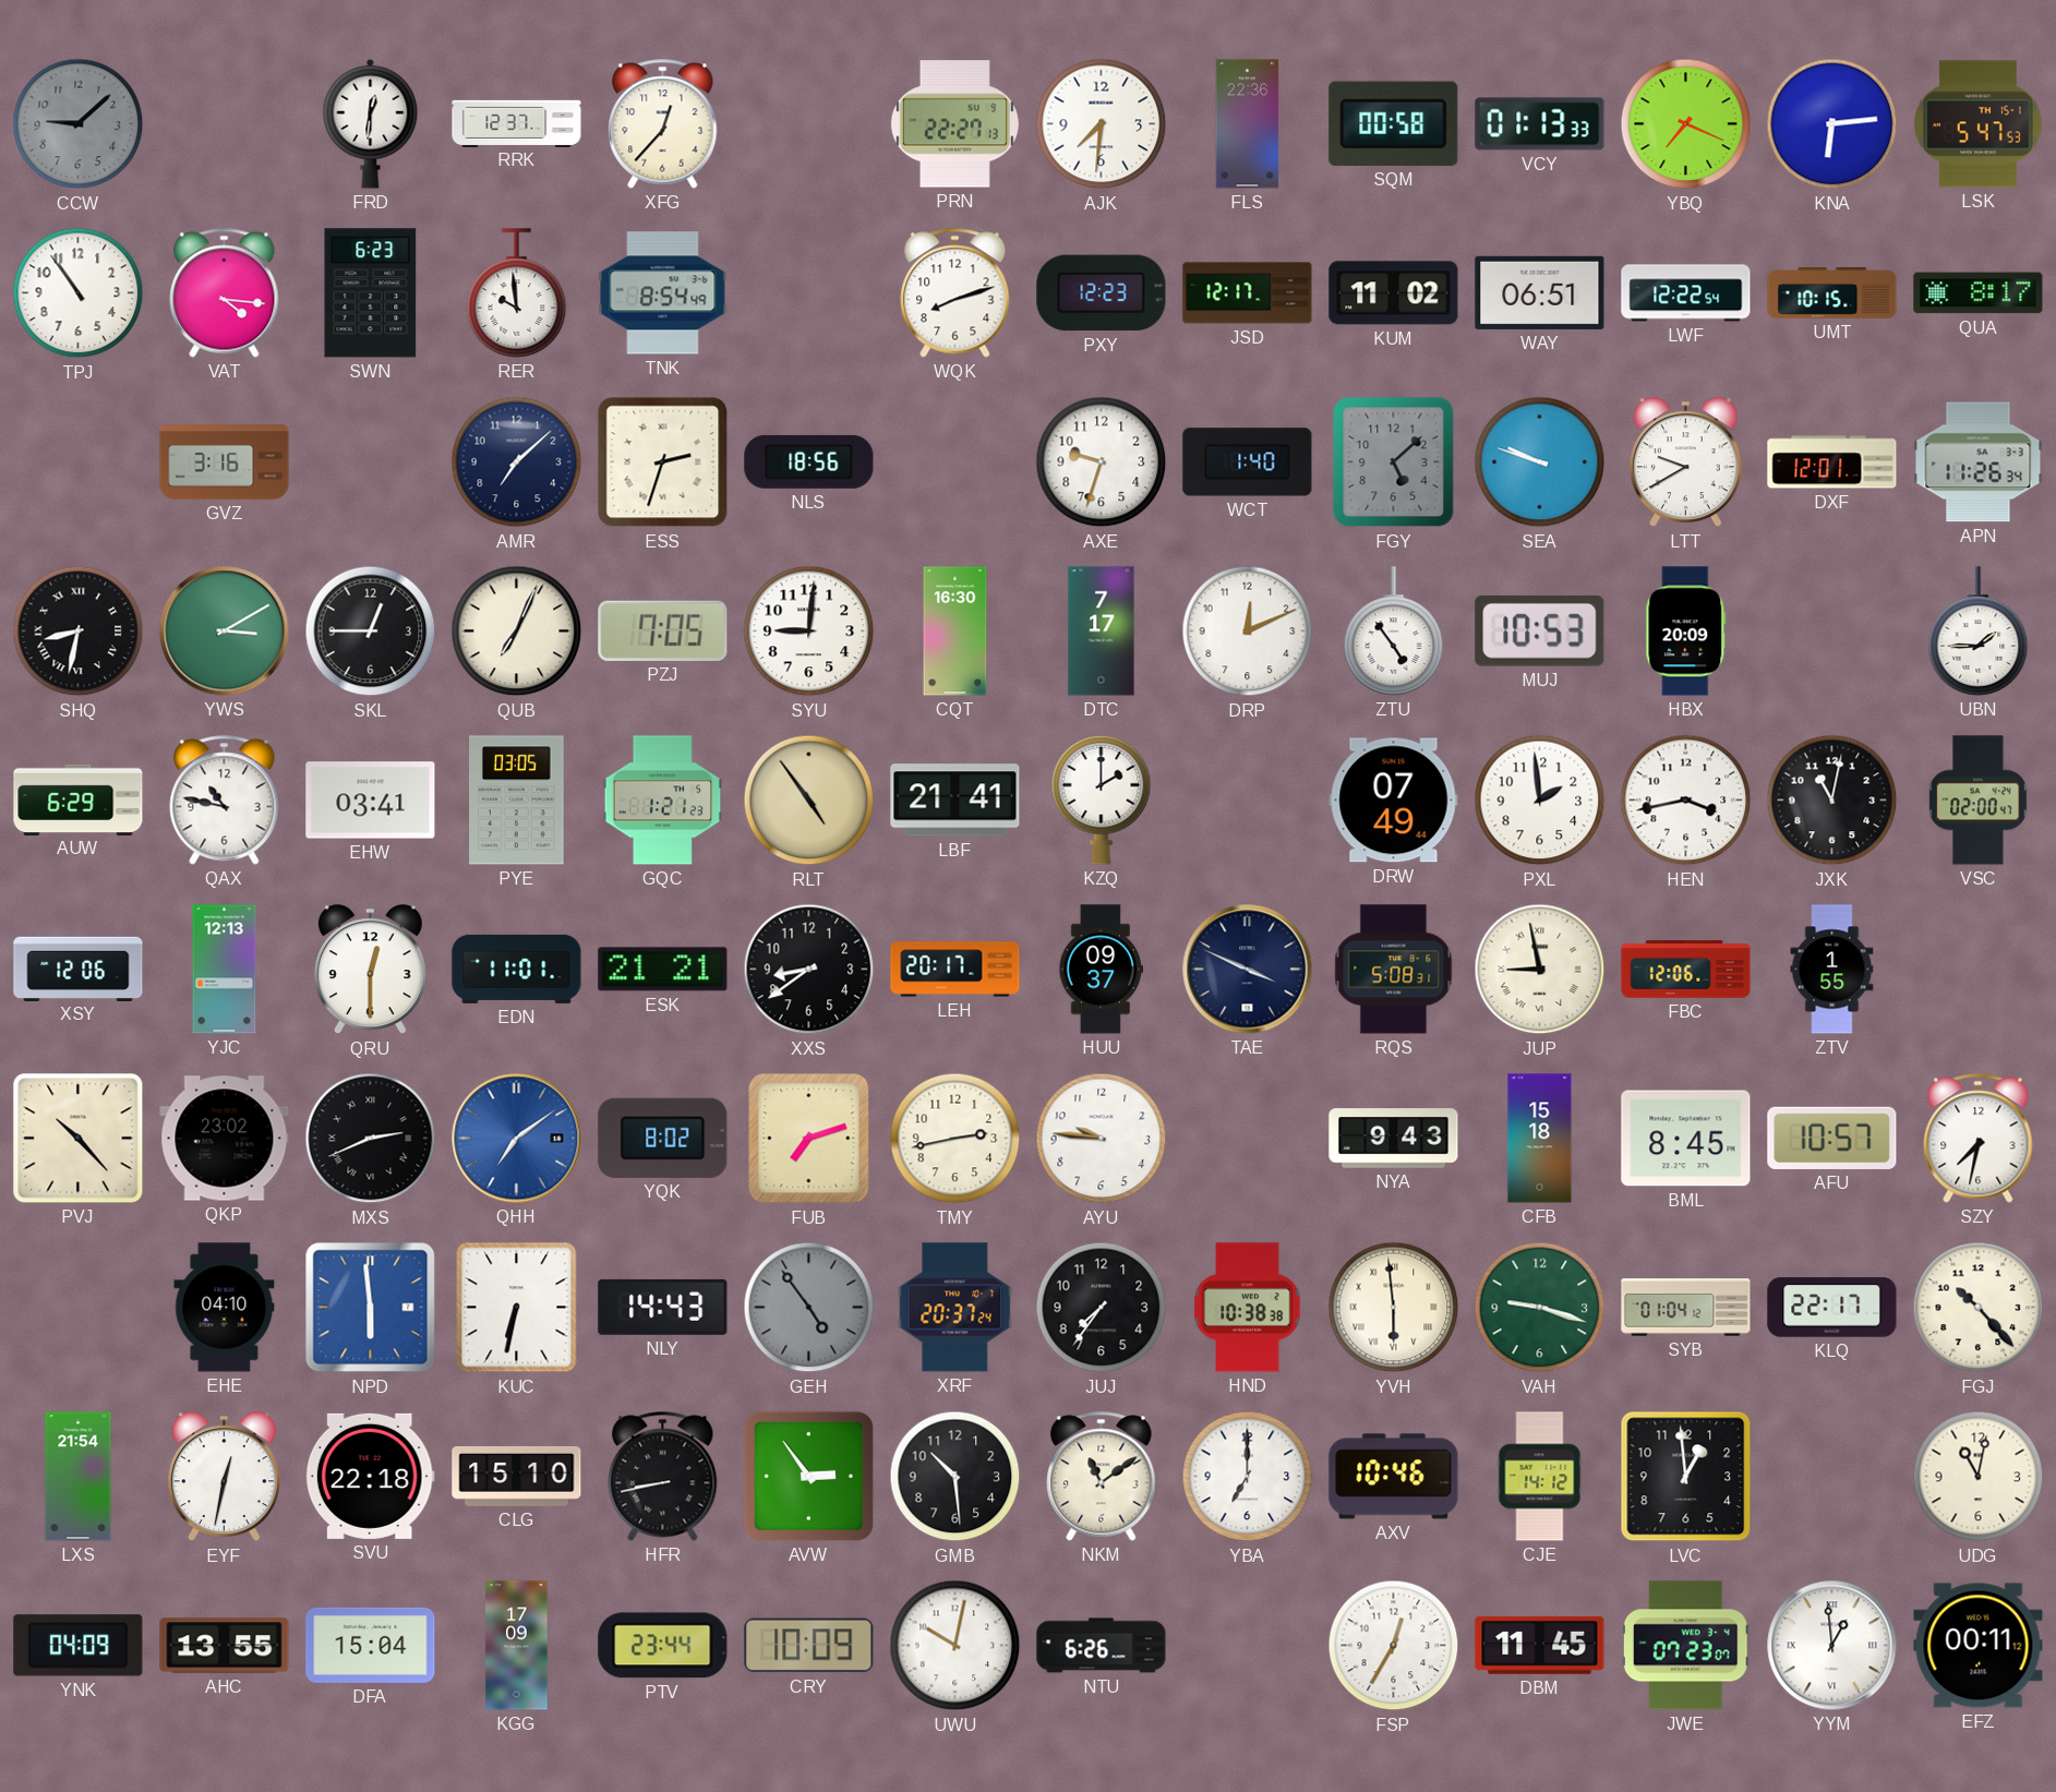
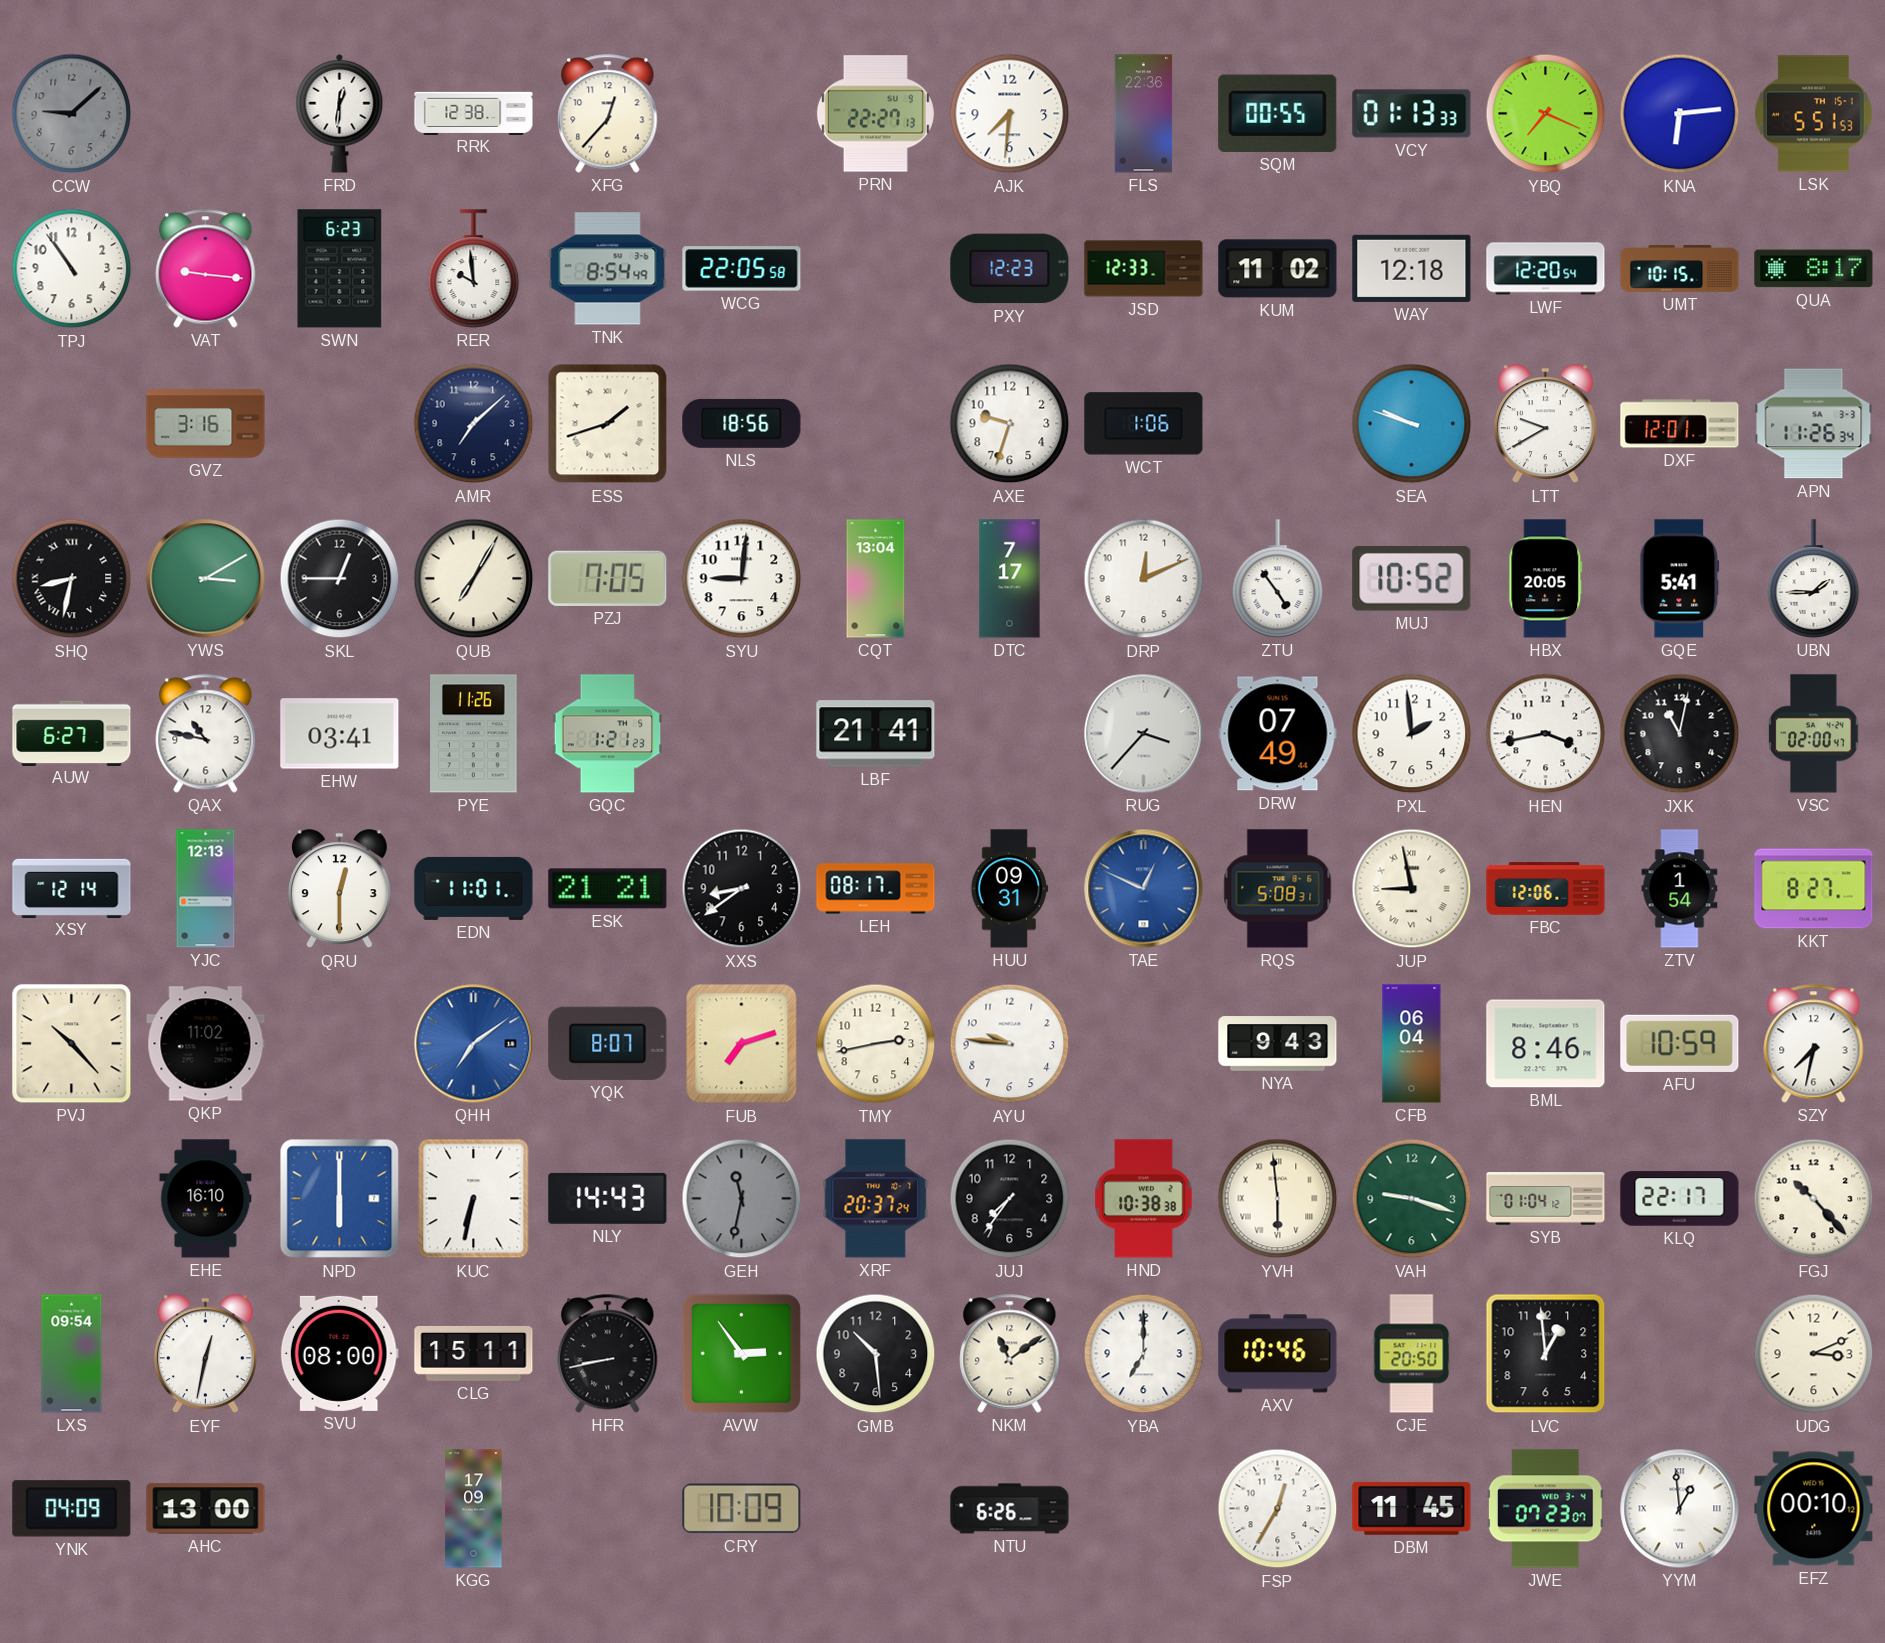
RRK: 12:37 -> 12:38
SQM: 00:58 -> 00:55
LSK: 5:47 -> 5:51
VAT: 4:16 -> 9:16
WCG: none -> 22:05
WQK: 8:12 -> none
JSD: 12:17 -> 12:33
WAY: 06:51 -> 12:18
LWF: 12:22 -> 12:20
ESS: 2:33 -> 1:42
WCT: 1:40 -> 1:06
FGY: 5:08 -> none
QUB: 7:04 -> 7:05
CQT: 16:30 -> 13:04
MUJ: 10:53 -> 10:52
HBX: 20:09 -> 20:05
GQE: none -> 5:41
AUW: 6:29 -> 6:27
PYE: 03:05 -> 11:26
RLT: 4:54 -> none
KZQ: 2:00 -> none
RUG: none -> 3:37
XSY: 12:06 -> 12:14
LEH: 20:17 -> 08:17
HUU: 09:37 -> 09:31
TAE: 3:49 -> 12:49
TAE dial: navy -> blue
ZTV: 1:55 -> 1:54
KKT: none -> 8:27
QKP: 23:02 -> 11:02
MXS: 2:41 -> none
YQK: 8:02 -> 8:07
CFB: 15:18 -> 06:04
BML: 8:45 -> 8:46
AFU: 10:57 -> 10:59
EHE: 04:10 -> 16:10
NPD: 5:59 -> 6:00
GEH: 4:54 -> 11:32
LXS: 21:54 -> 09:54
SVU: 22:18 -> 08:00
CLG: 15:10 -> 15:11
CJE: 14:12 -> 20:50
UDG: 11:02 -> 3:11
AHC: 13:55 -> 13:00
DFA: 15:04 -> none
PTV: 23:44 -> none
UWU: 10:02 -> none
EFZ: 00:11 -> 00:10
